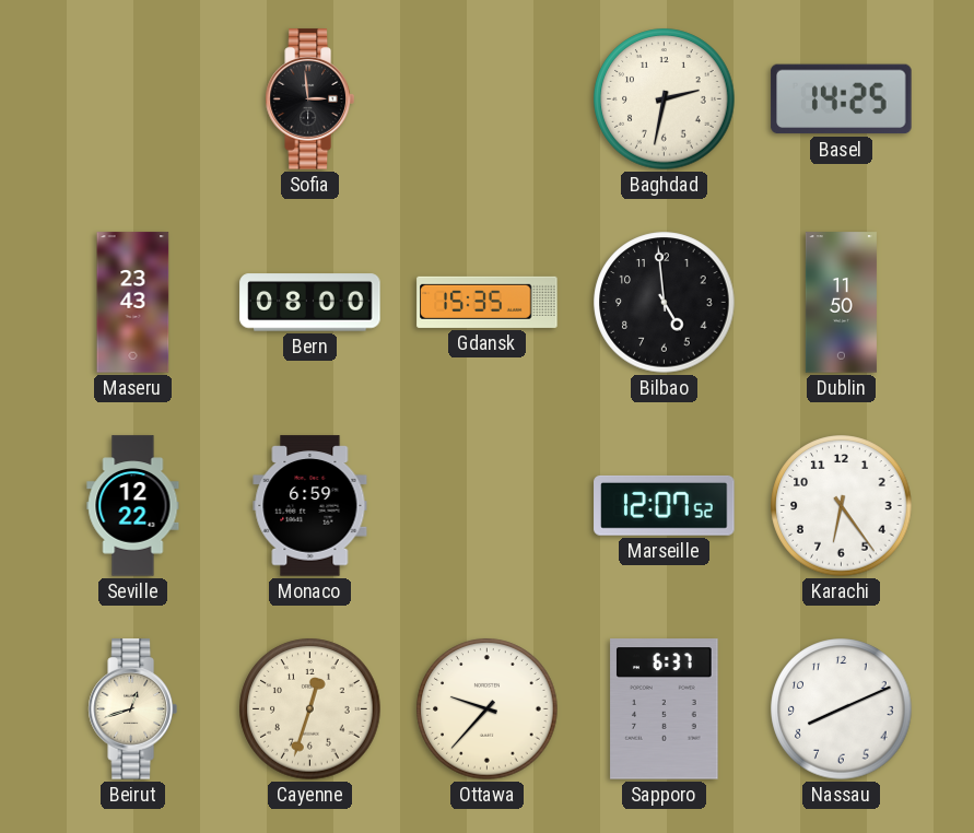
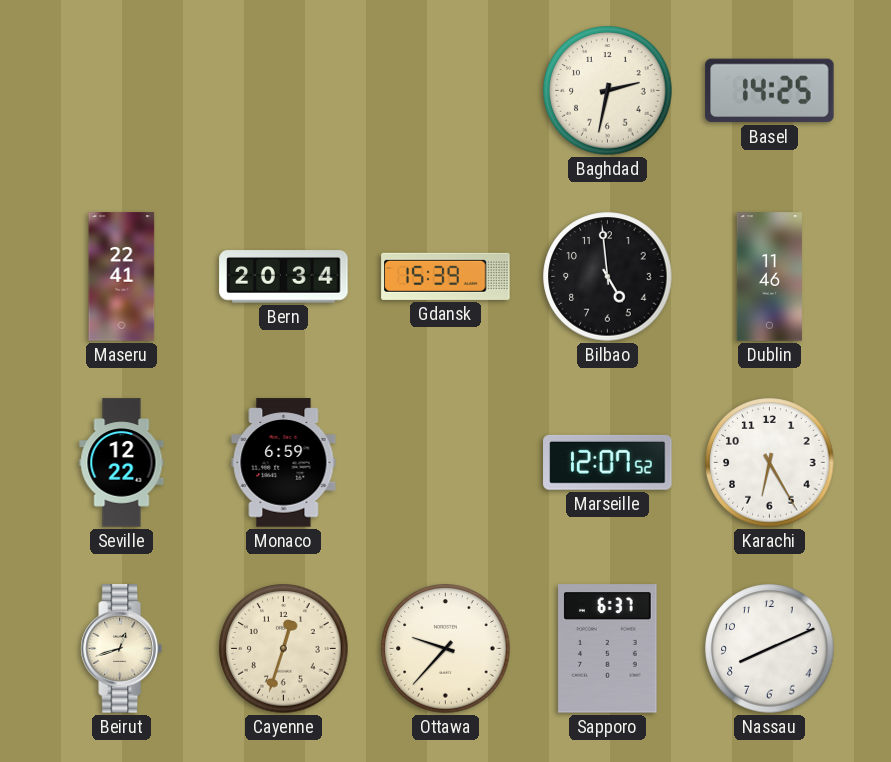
Sofia: 2:59 -> none
Maseru: 23:43 -> 22:41
Bern: 08:00 -> 20:34
Gdansk: 15:35 -> 15:39
Dublin: 11:50 -> 11:46
Karachi: 6:24 -> 6:25
